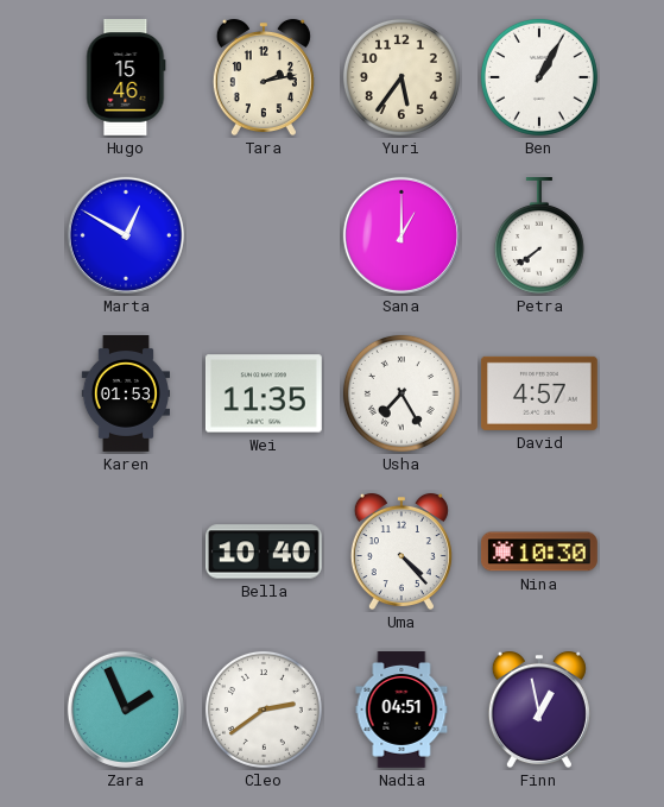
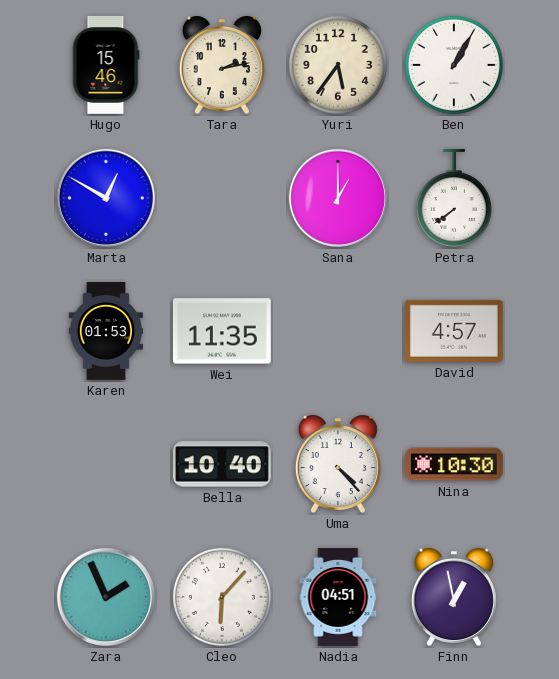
Usha: 7:25 -> none
Cleo: 2:39 -> 6:07
